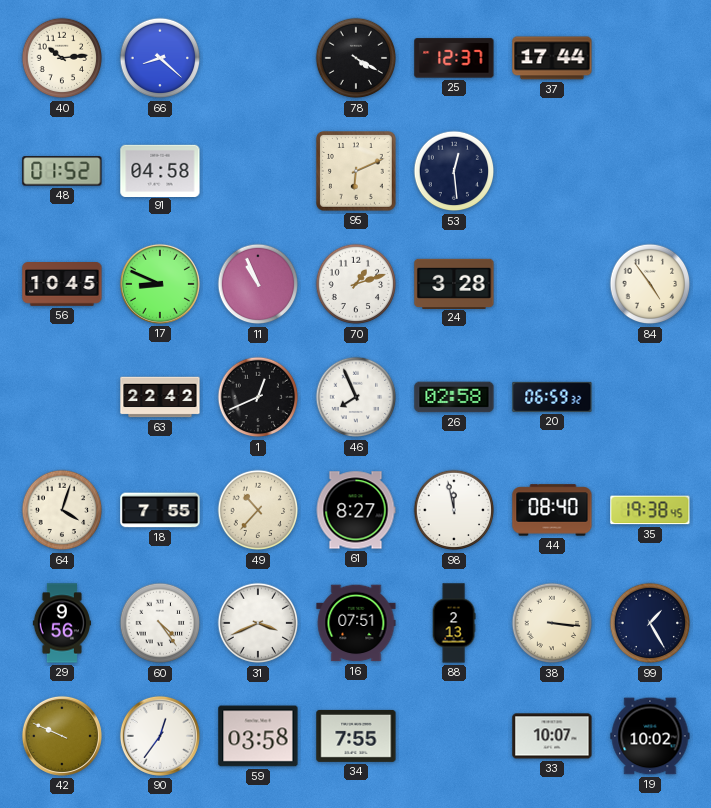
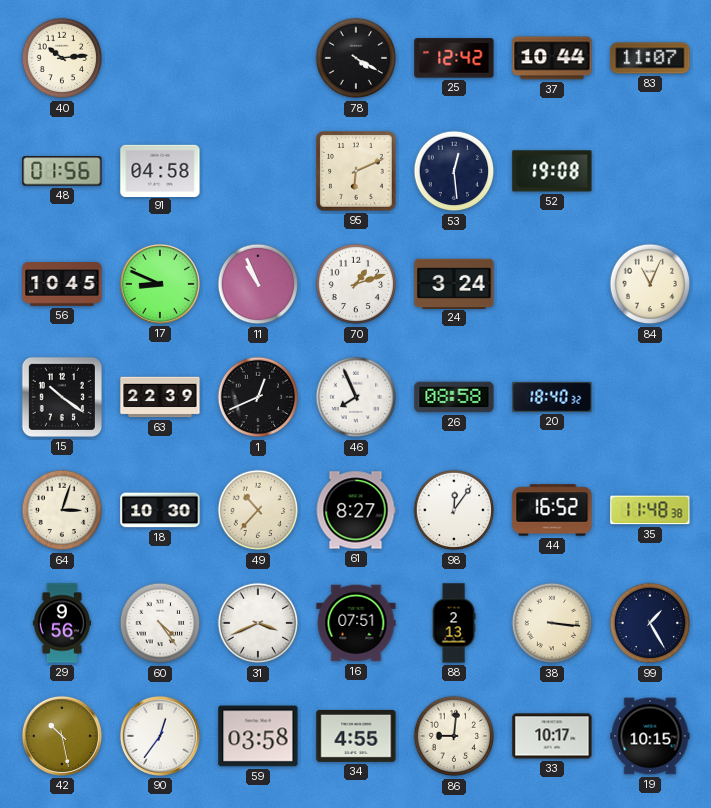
66: 8:22 -> none
25: 12:37 -> 12:42
37: 17:44 -> 10:44
83: none -> 11:07
48: 01:52 -> 01:56
52: none -> 19:08
24: 3:28 -> 3:24
84: 4:54 -> 11:04
15: none -> 10:21
63: 22:42 -> 22:39
26: 02:58 -> 08:58
20: 06:59 -> 18:40
64: 4:03 -> 3:03
18: 7:55 -> 10:30
98: 11:58 -> 12:06
44: 08:40 -> 16:52
35: 19:38 -> 11:48
42: 9:49 -> 10:28
34: 7:55 -> 4:55
86: none -> 9:01
33: 10:07 -> 10:17
19: 10:02 -> 10:15
